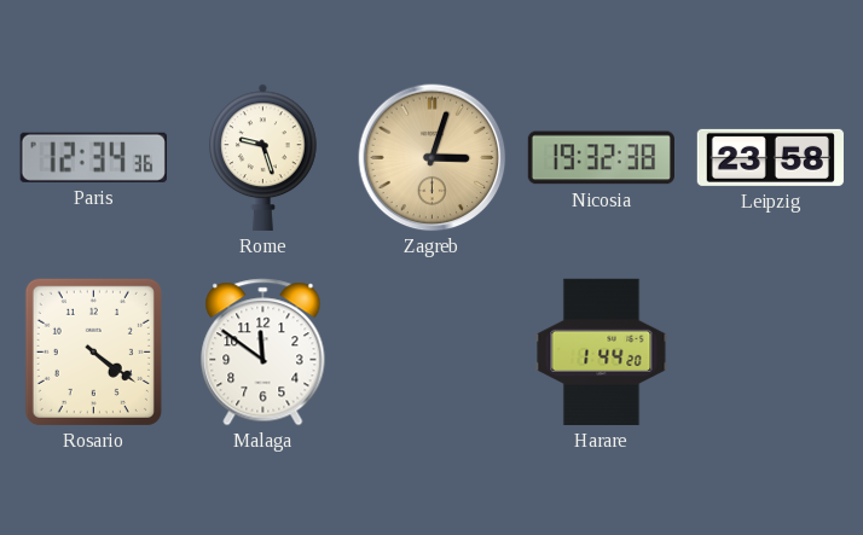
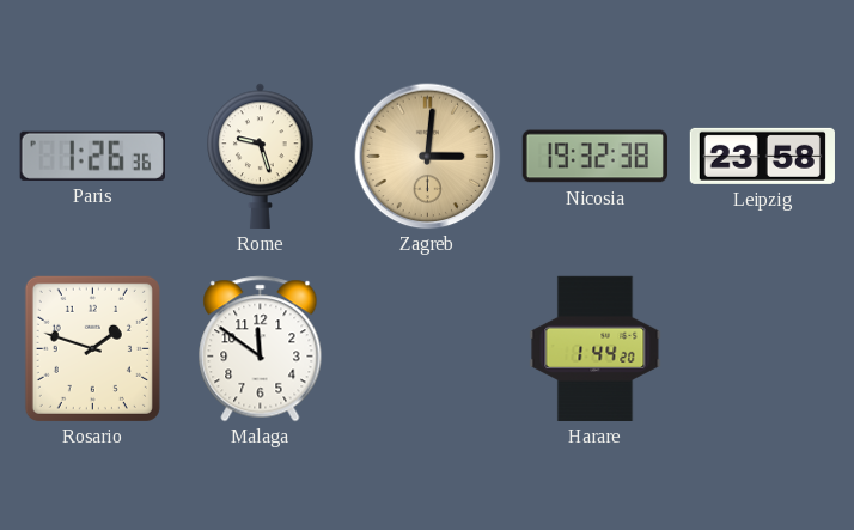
Paris: 12:34 -> 1:26
Zagreb: 3:03 -> 3:01
Rosario: 4:21 -> 1:48
